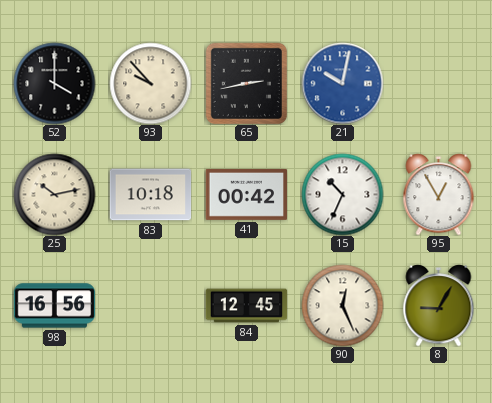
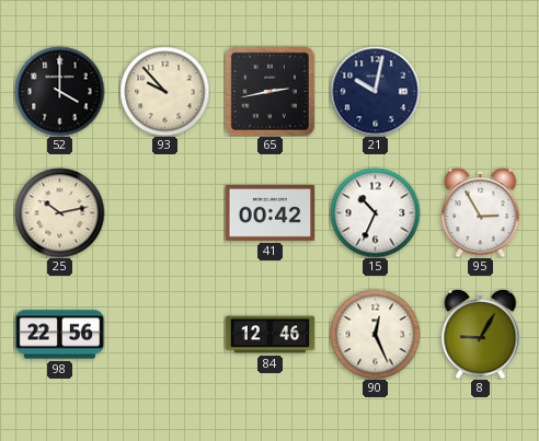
21 dial: blue -> navy
83: 10:18 -> none
95: 12:55 -> 2:55
98: 16:56 -> 22:56
84: 12:45 -> 12:46
